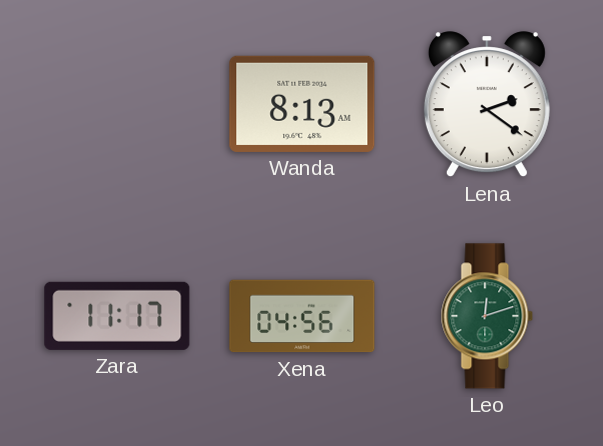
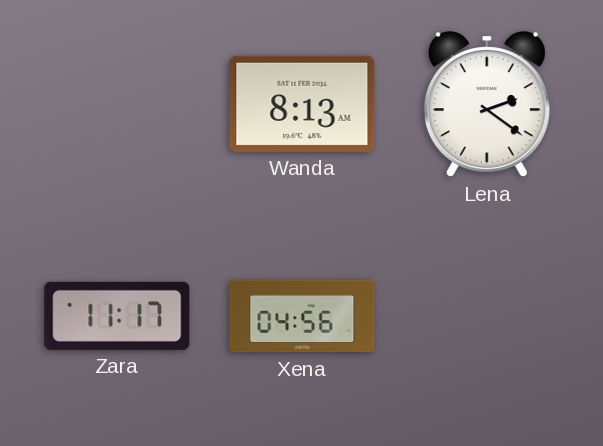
Leo: 12:12 -> none
